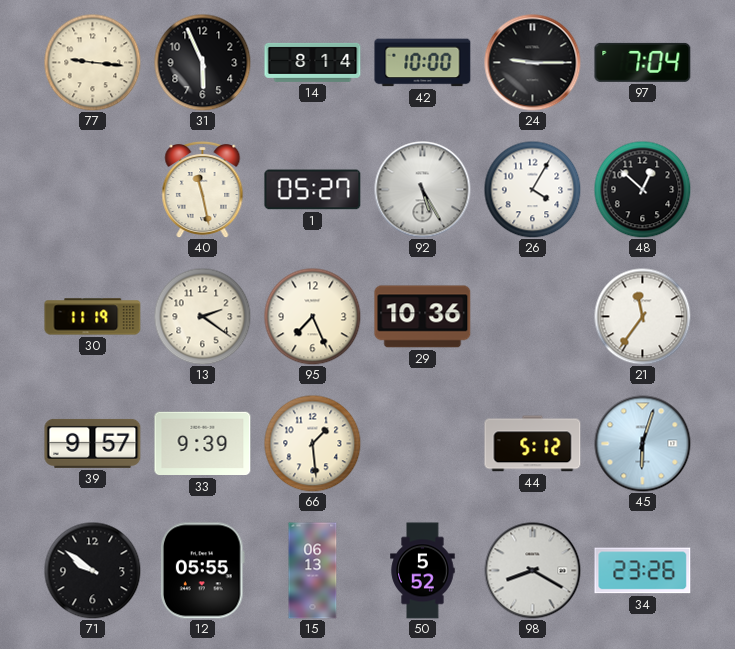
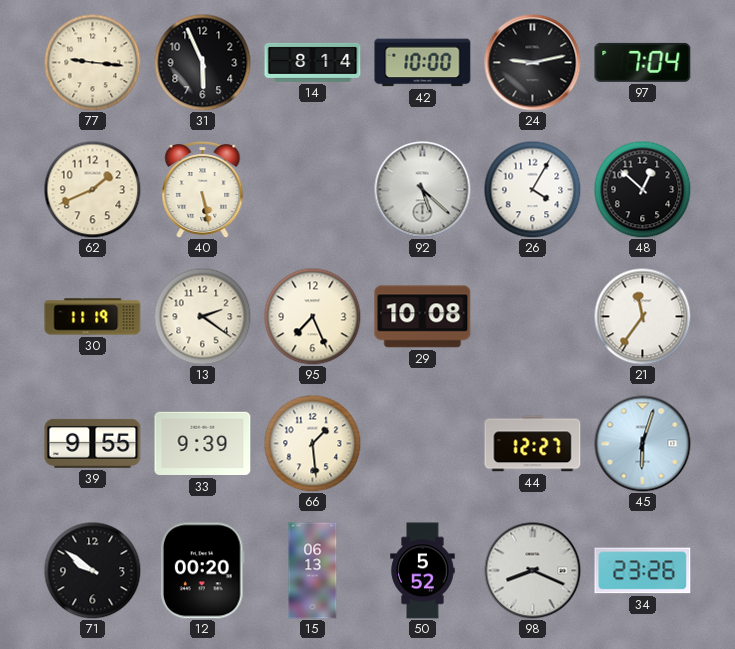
24: 9:15 -> 9:13
62: none -> 1:41
40: 11:28 -> 5:28
1: 05:27 -> none
92: 5:25 -> 5:22
29: 10:36 -> 10:08
39: 9:57 -> 9:55
44: 5:12 -> 12:27
12: 05:55 -> 00:20
98: 8:20 -> 8:19
